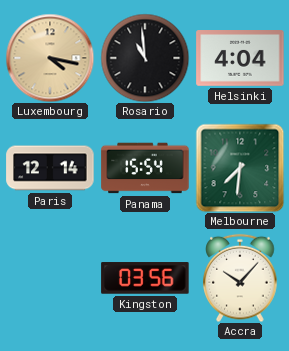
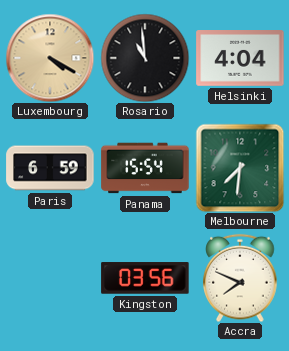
Luxembourg: 4:17 -> 4:20
Paris: 12:14 -> 6:59
Accra: 10:07 -> 7:49
